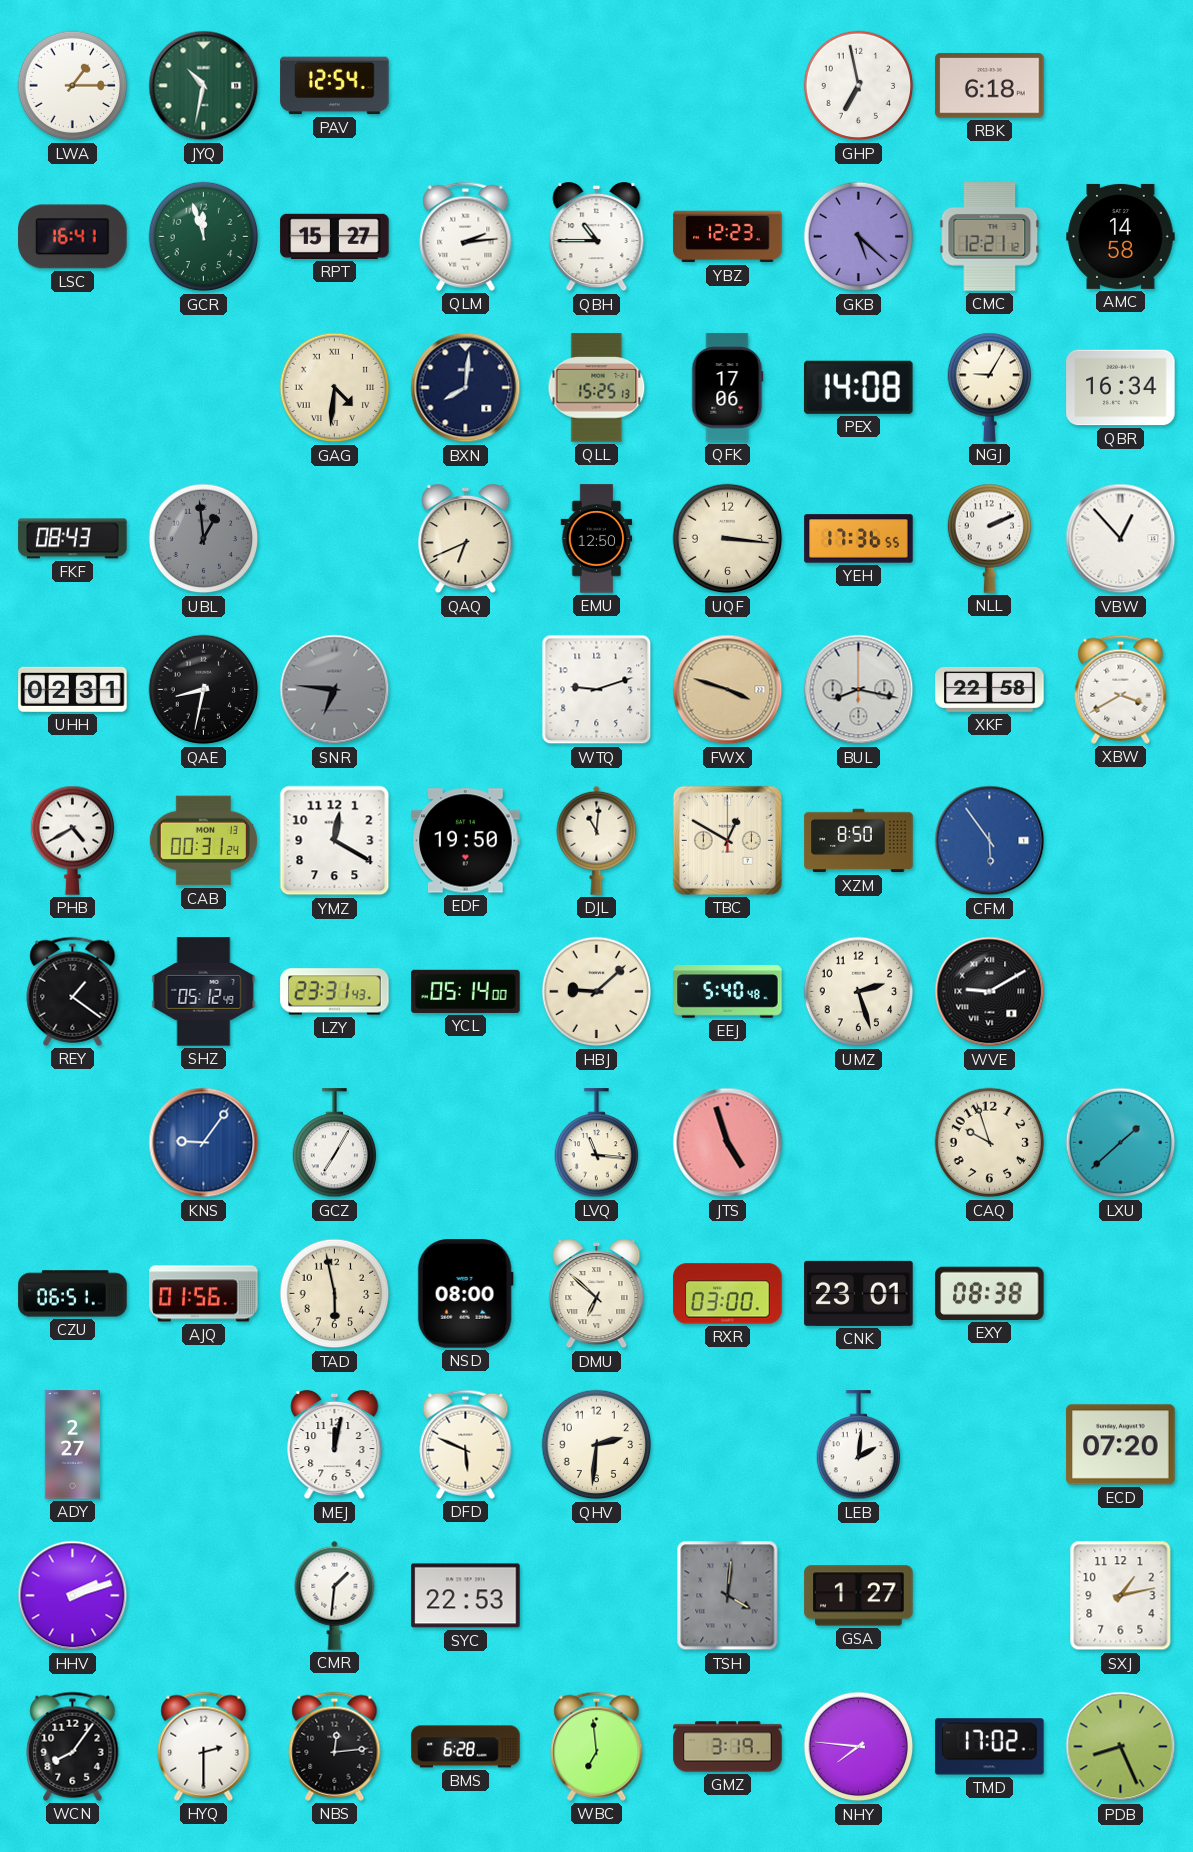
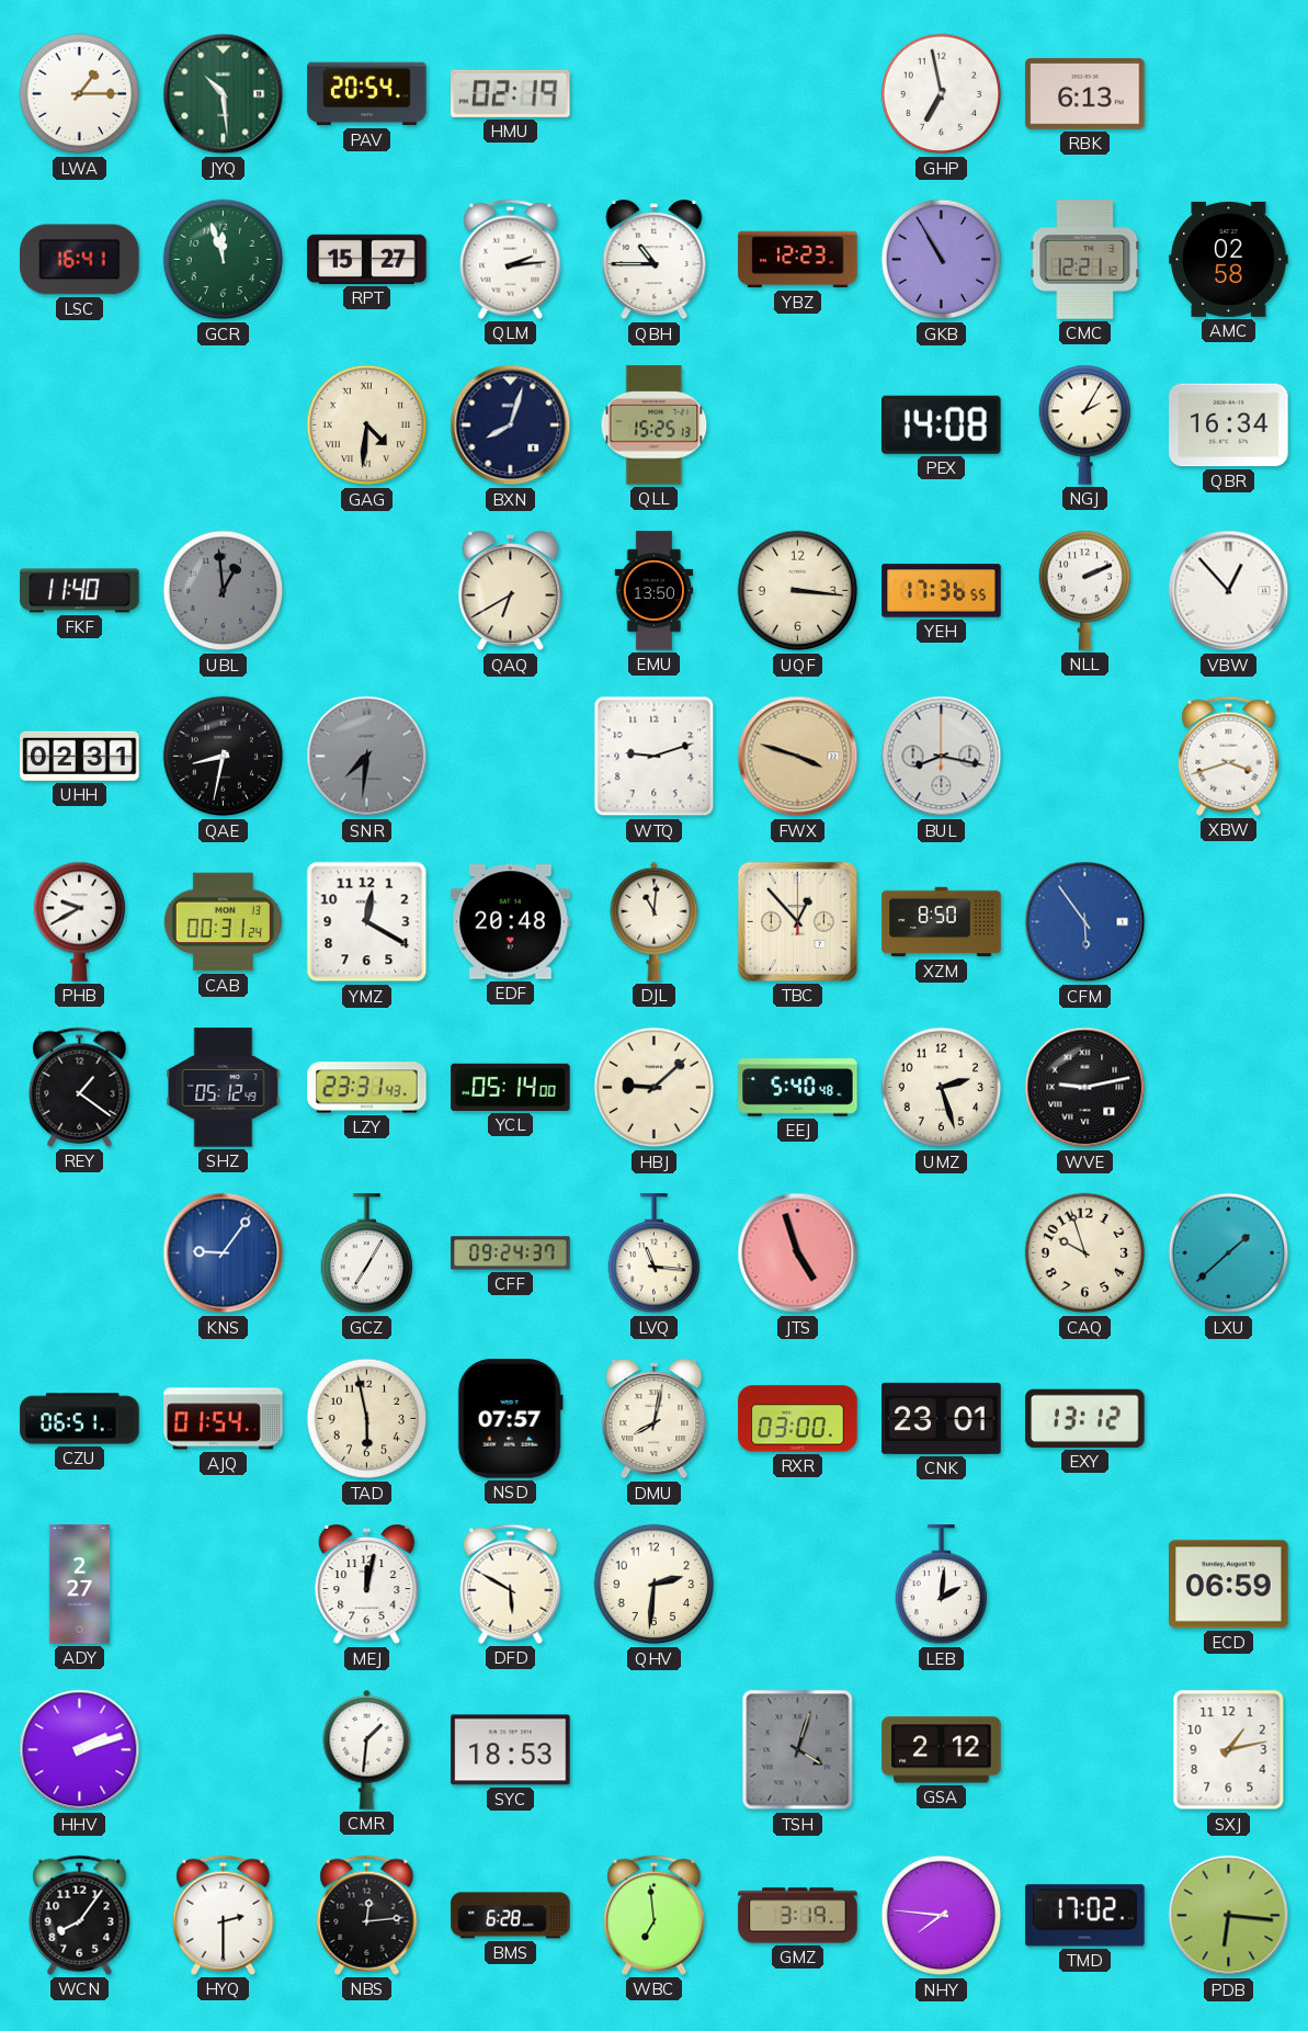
JYQ: 10:32 -> 10:29
PAV: 12:54 -> 20:54
HMU: none -> 02:19
RBK: 6:18 -> 6:13
GKB: 5:22 -> 10:55
AMC: 14:58 -> 02:58
BXN: 8:01 -> 8:03
QFK: 17:06 -> none
NGJ: 9:05 -> 2:05
FKF: 08:43 -> 11:40
QAQ: 6:41 -> 6:40
EMU: 12:50 -> 13:50
SNR: 6:46 -> 7:31
XKF: 22:58 -> none
XBW: 3:40 -> 3:42
PHB: 4:40 -> 9:40
EDF: 19:50 -> 20:48
TBC: 12:50 -> 12:53
WVE: 9:10 -> 9:13
CFF: none -> 09:24
AJQ: 01:56 -> 01:54
NSD: 08:00 -> 07:57
DMU: 6:52 -> 8:02
EXY: 08:38 -> 13:12
DFD: 5:49 -> 5:50
ECD: 07:20 -> 06:59
SYC: 22:53 -> 18:53
TSH: 4:01 -> 4:03
GSA: 1:27 -> 2:12
PDB: 8:26 -> 6:16
